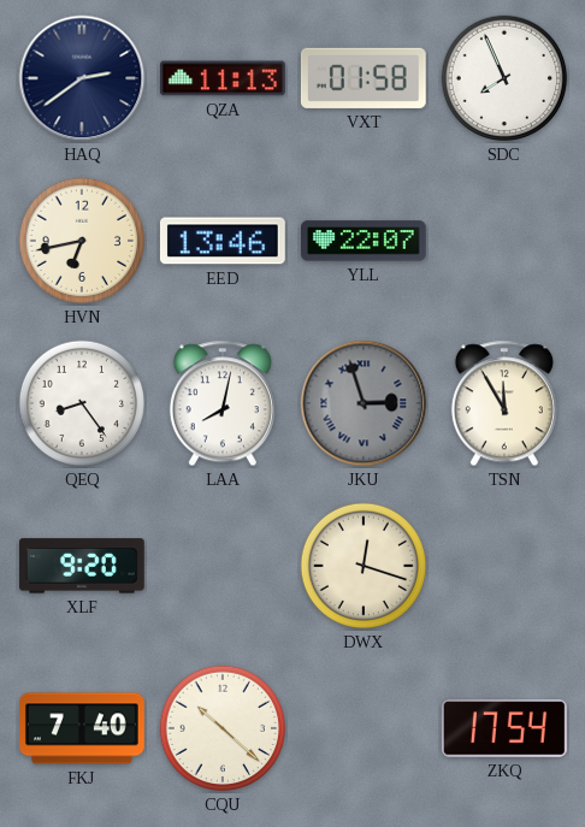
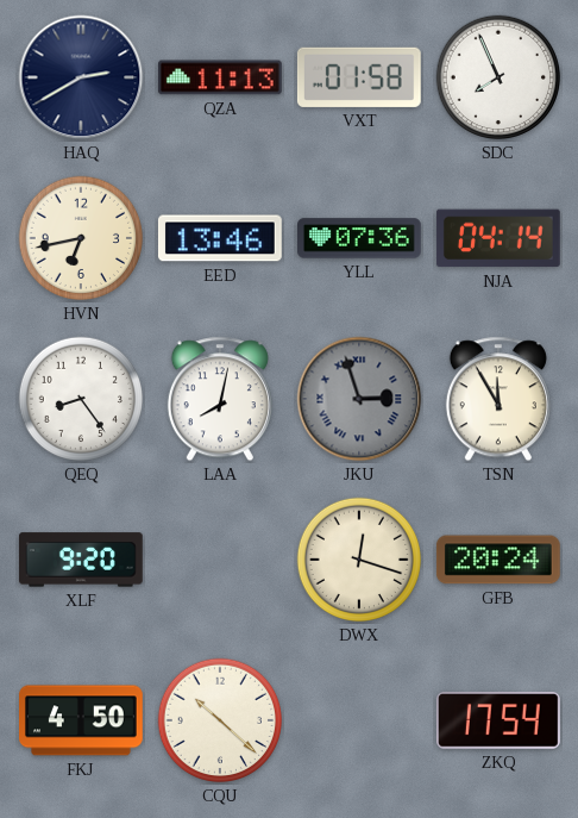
HAQ: 2:39 -> 2:40
YLL: 22:07 -> 07:36
NJA: none -> 04:14
GFB: none -> 20:24
FKJ: 7:40 -> 4:50
